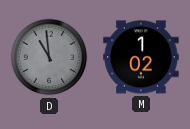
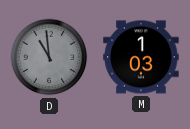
M: 1:02 -> 1:03
